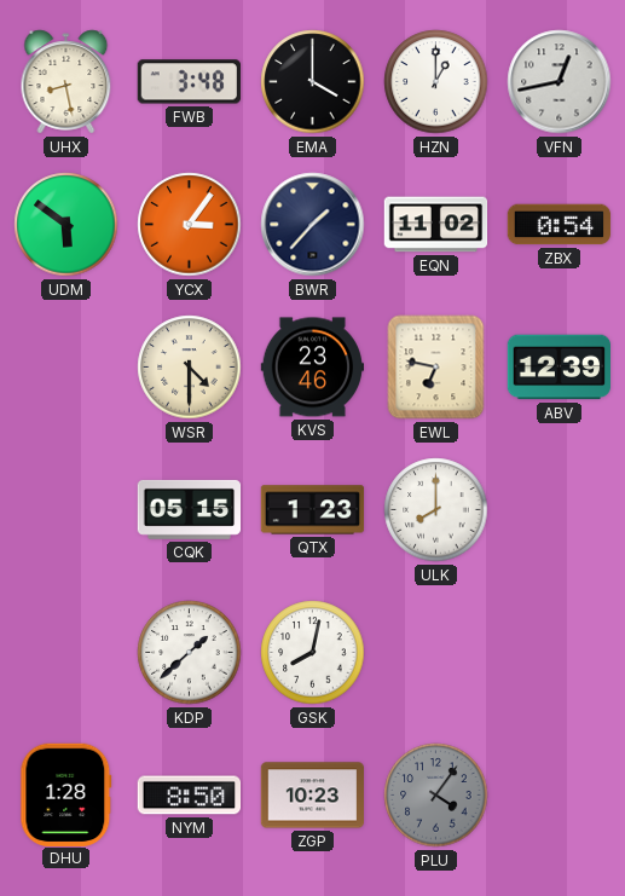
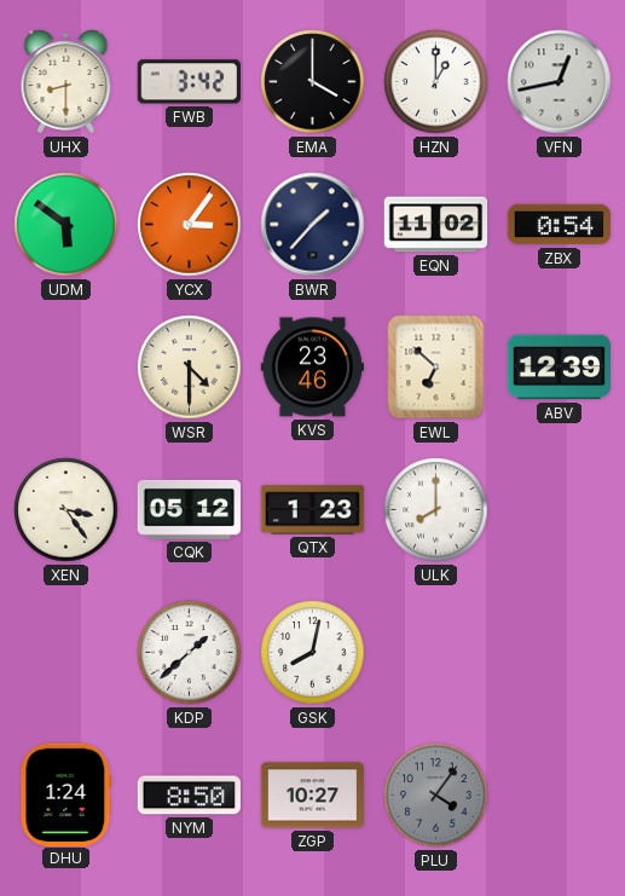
UHX: 8:28 -> 8:30
FWB: 3:48 -> 3:42
EWL: 6:47 -> 6:52
XEN: none -> 3:24
CQK: 05:15 -> 05:12
DHU: 1:28 -> 1:24
ZGP: 10:23 -> 10:27
